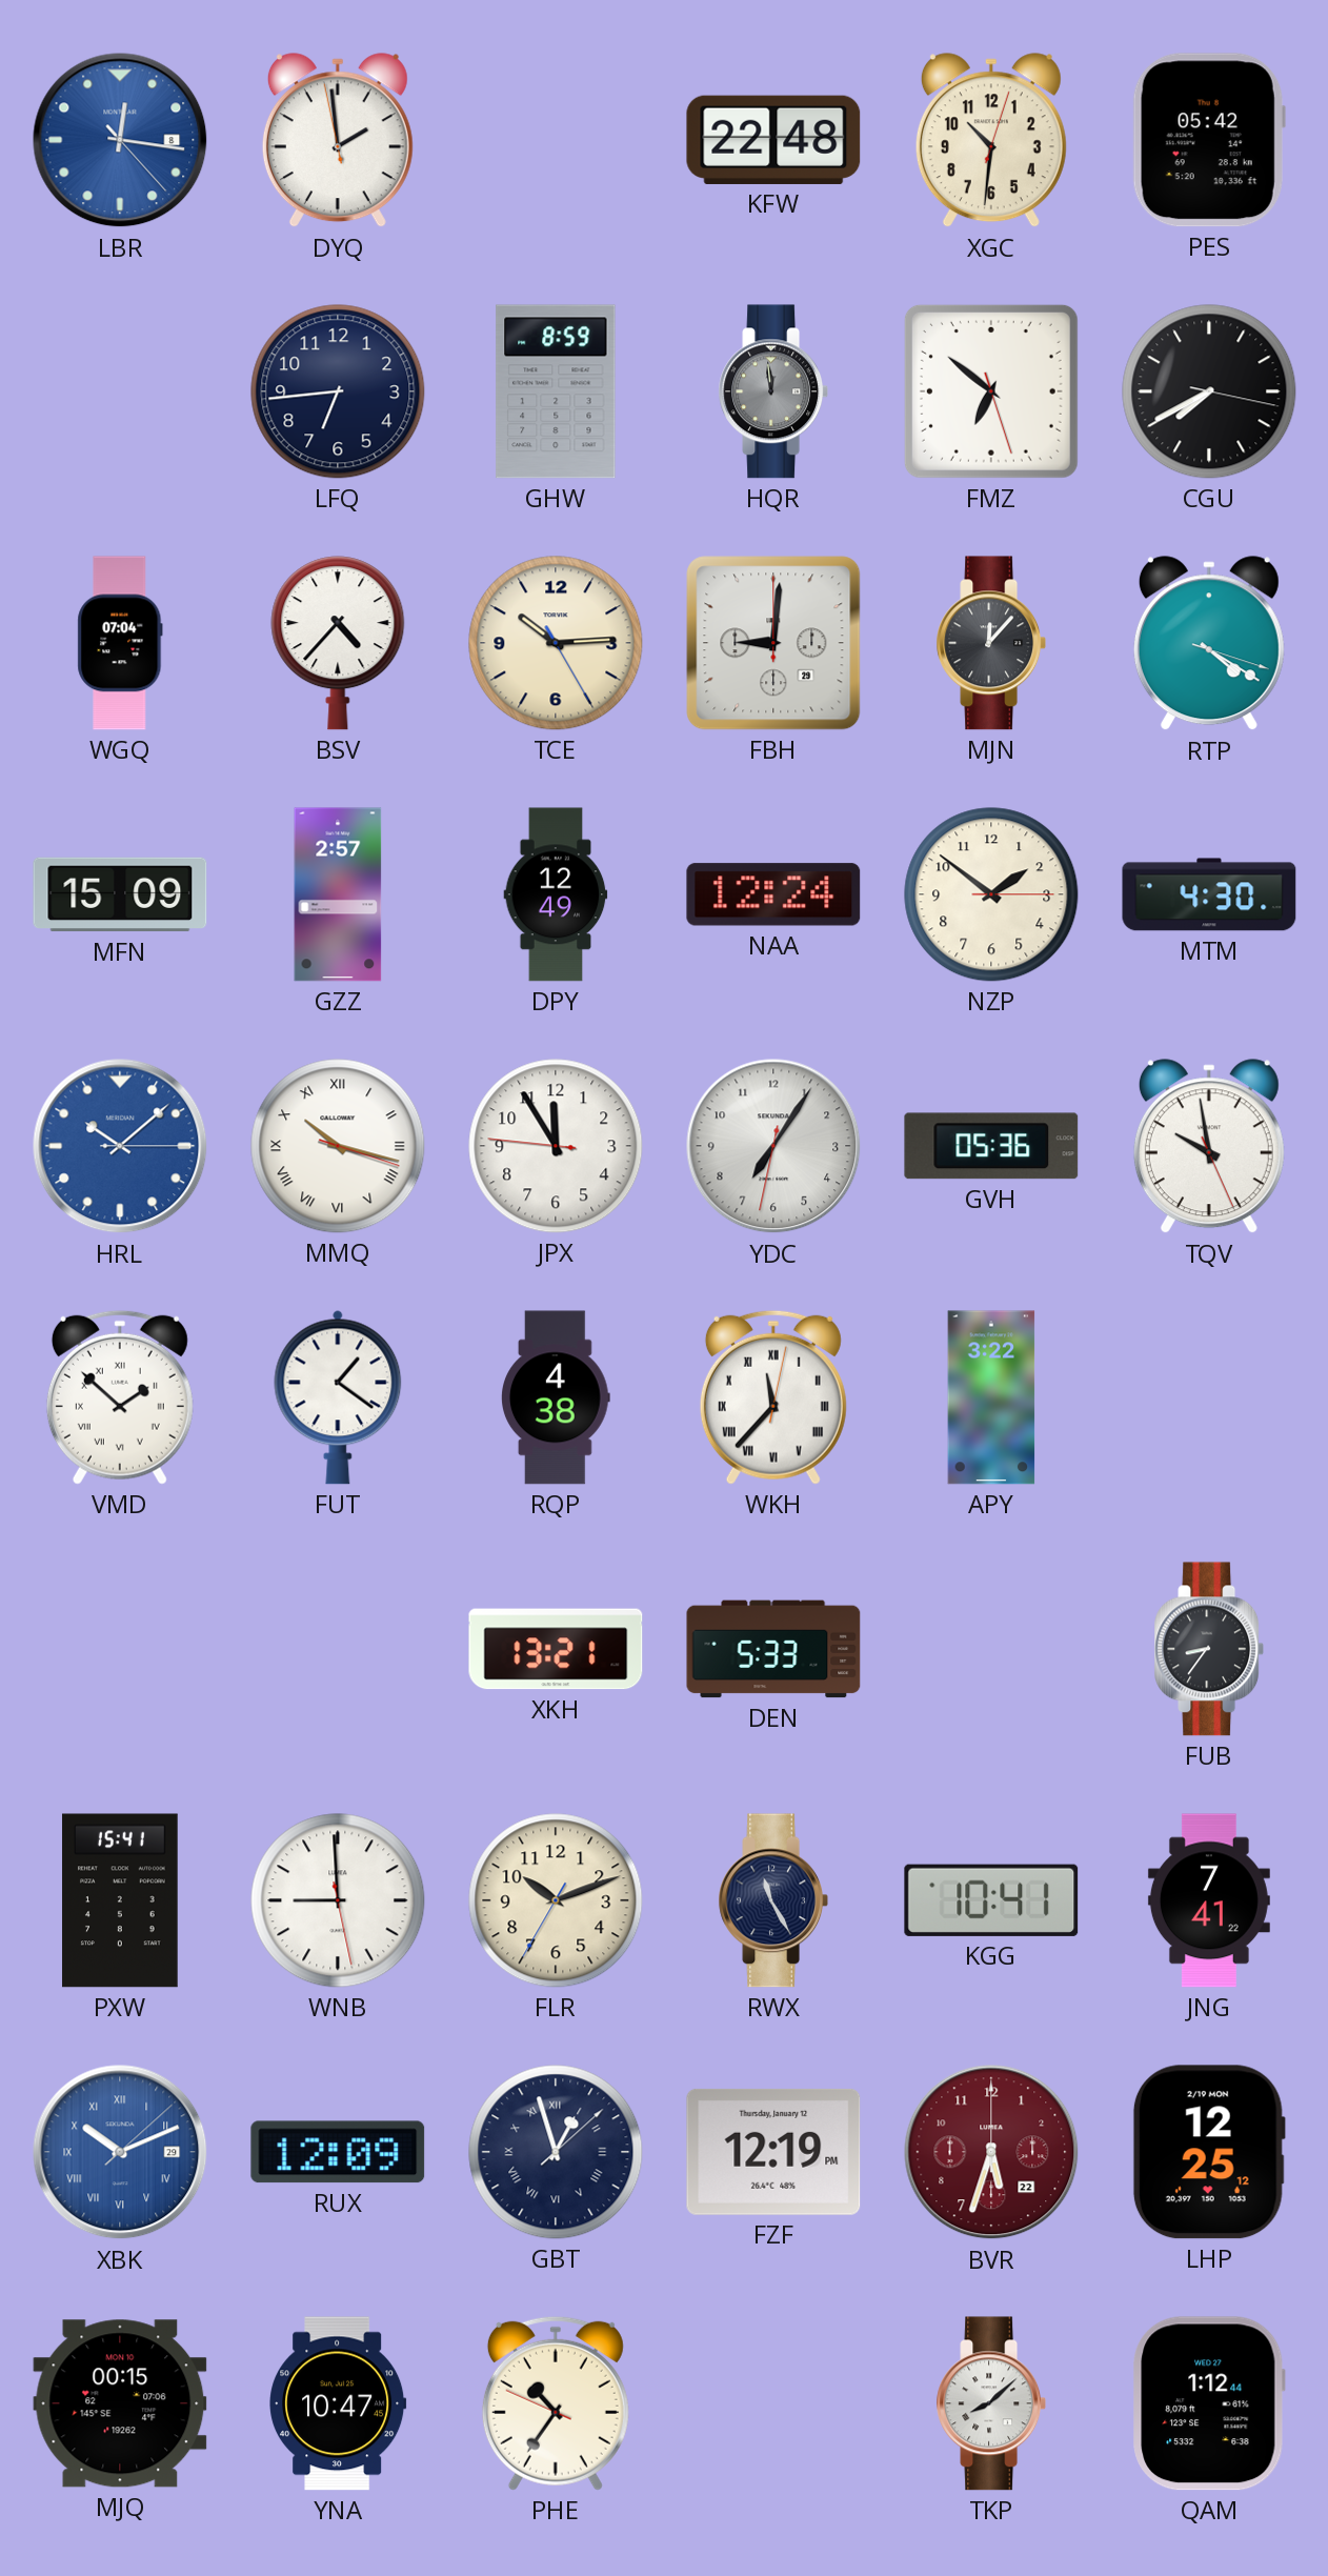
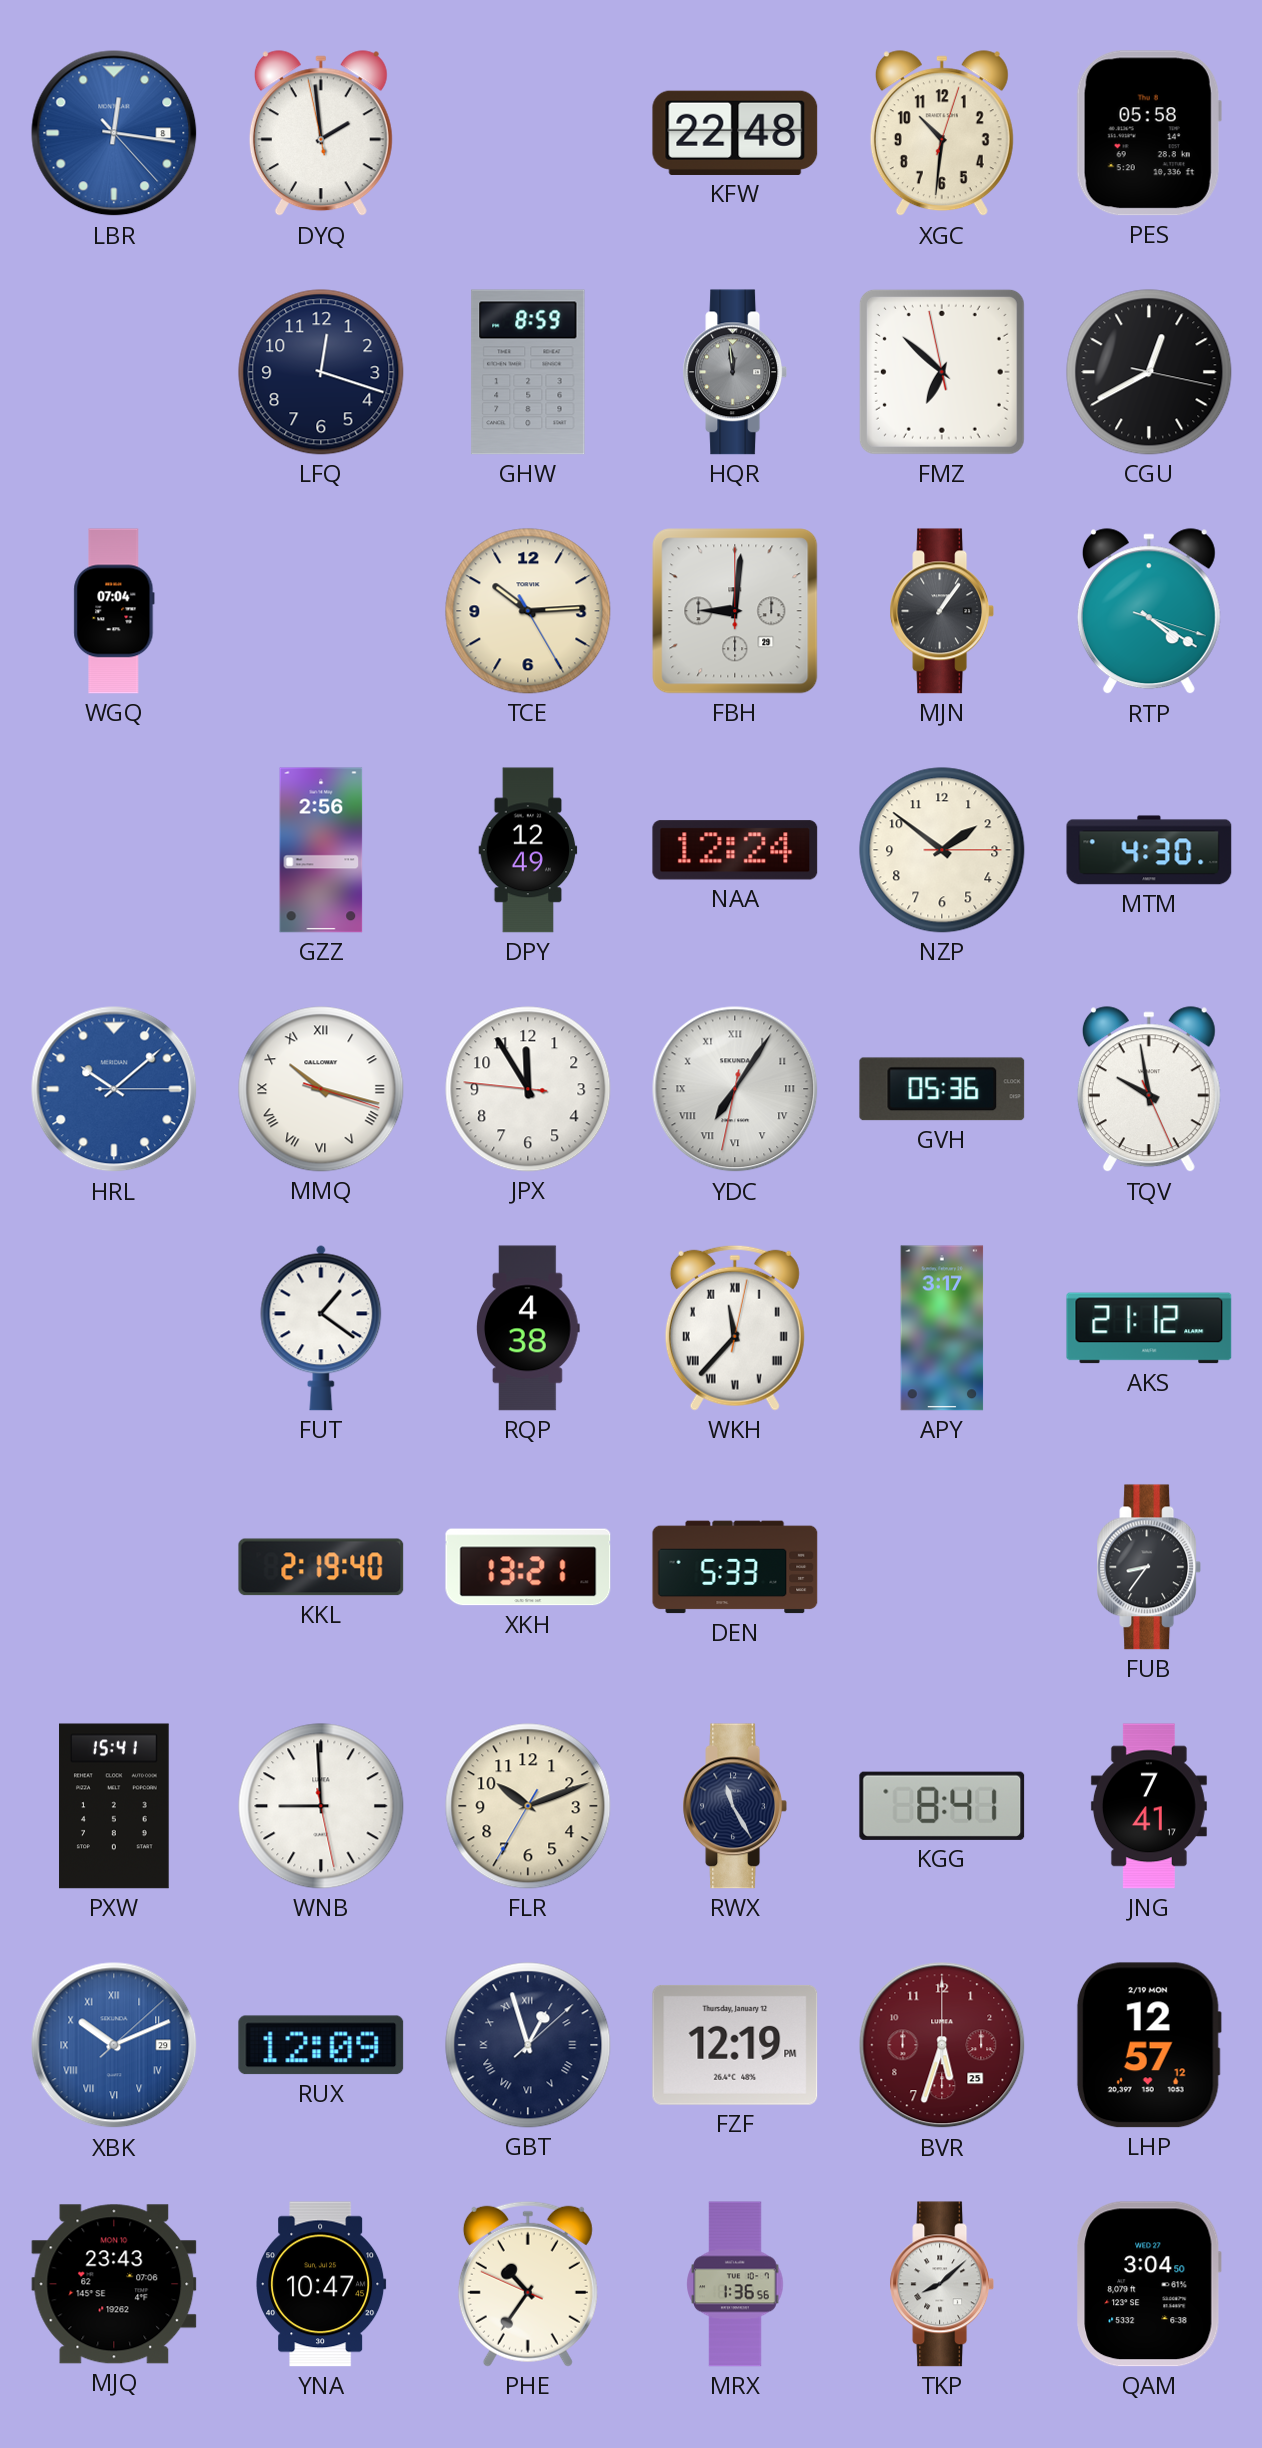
PES: 05:42 -> 05:58
LFQ: 6:44 -> 12:18
FMZ: 6:51:27 -> 6:51:58
CGU: 7:40 -> 12:40
BSV: 4:37 -> none
MJN: 12:07 -> 1:06
MFN: 15:09 -> none
GZZ: 2:57 -> 2:56
YDC numerals: Arabic -> Roman
VMD: 1:52 -> none
APY: 3:22 -> 3:17
AKS: none -> 21:12
KKL: none -> 2:19
KGG: 10:41 -> 8:41
JNG: 7:41:22 -> 7:41:17
BVR date: 22 -> 25
LHP: 12:25 -> 12:57
MJQ: 00:15 -> 23:43
MRX: none -> 1:36
QAM: 1:12 -> 3:04
